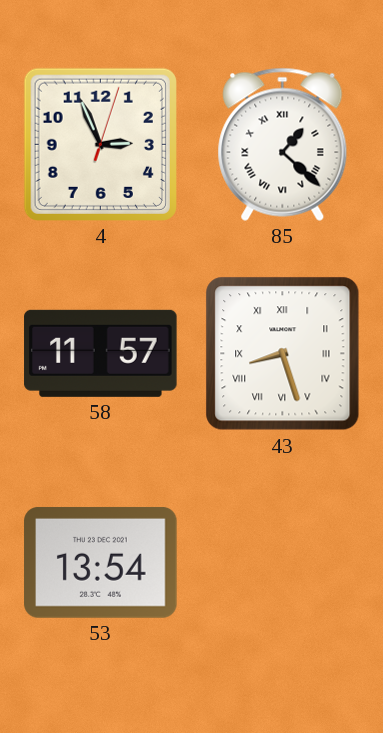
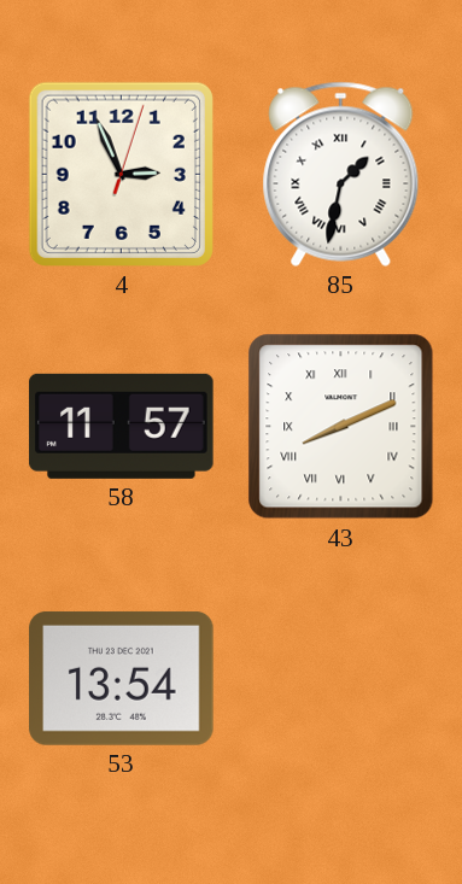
85: 1:22 -> 1:32
43: 8:27 -> 8:11
